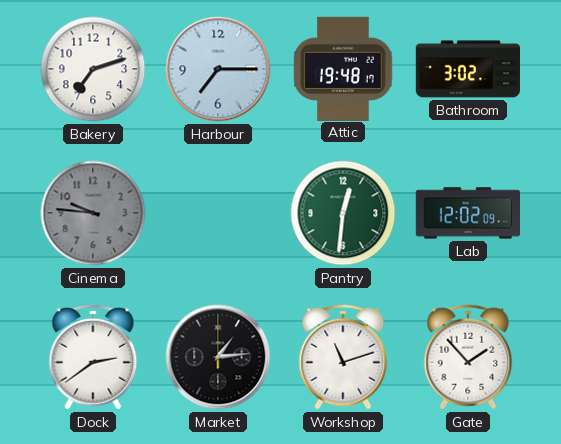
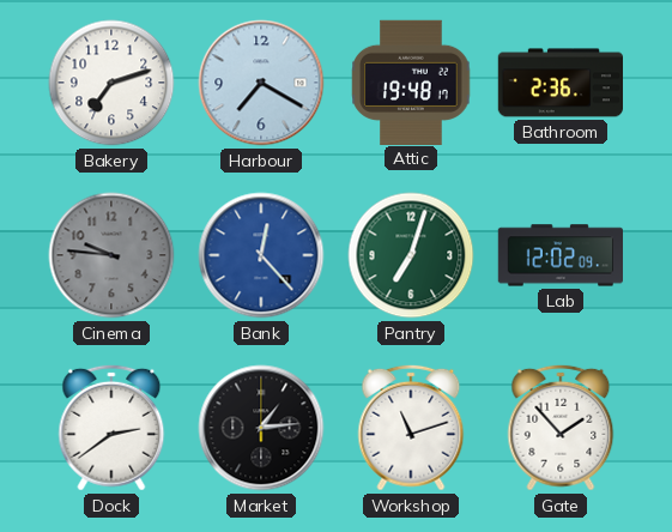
Harbour: 7:15 -> 7:20
Bathroom: 3:02 -> 2:36
Bank: none -> 12:23
Pantry: 12:31 -> 7:03
